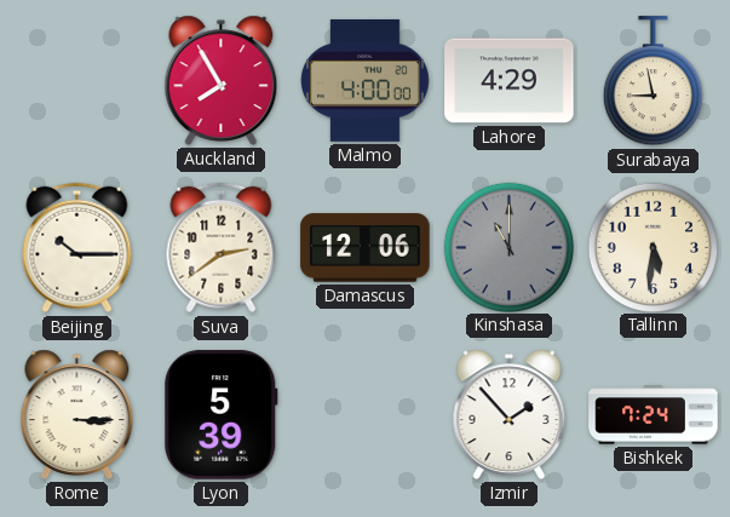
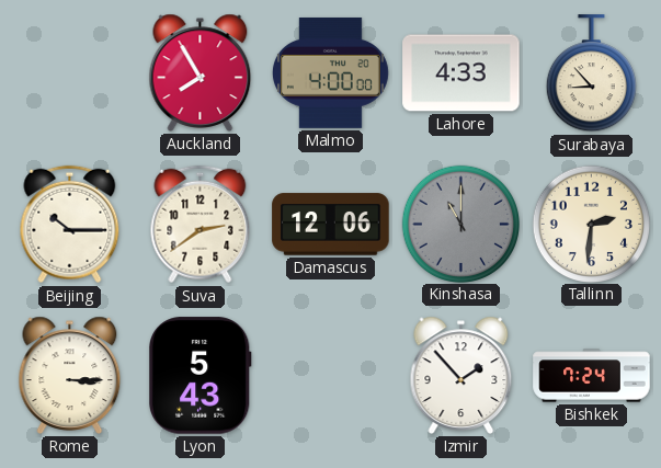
Lahore: 4:29 -> 4:33
Surabaya: 8:58 -> 8:53
Tallinn: 5:31 -> 2:31
Lyon: 5:39 -> 5:43
